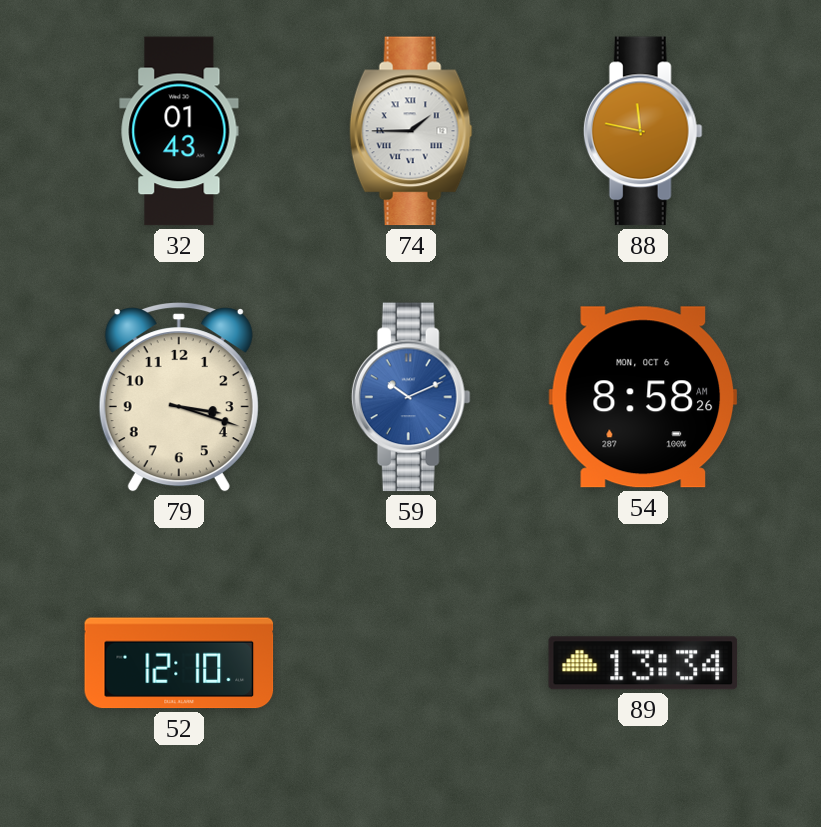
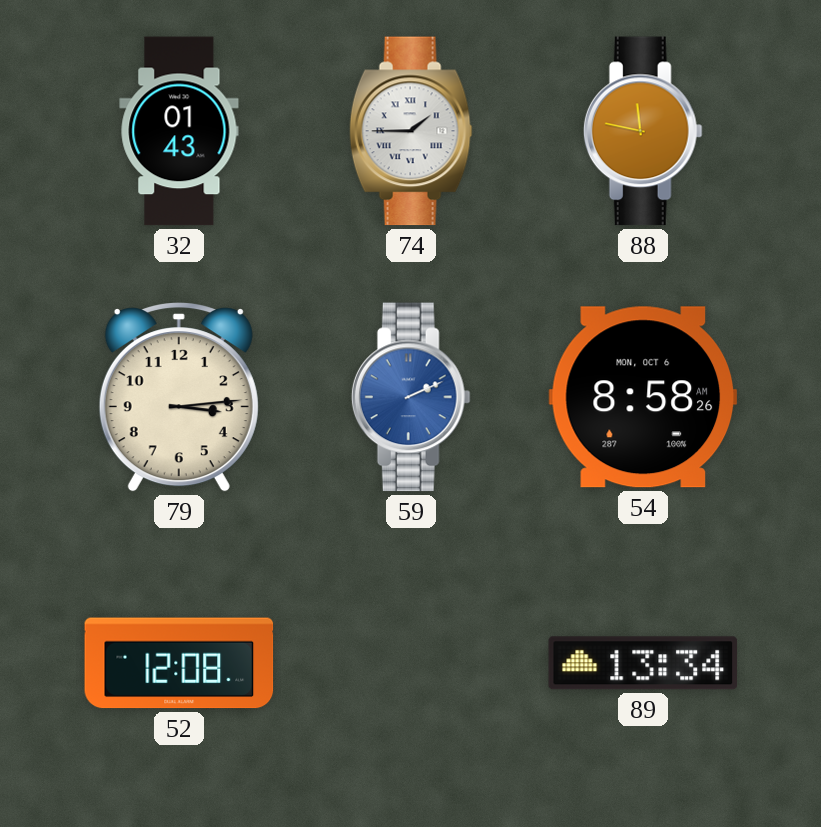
79: 3:18 -> 3:14
59: 10:11 -> 2:11
52: 12:10 -> 12:08
